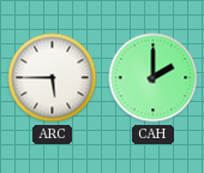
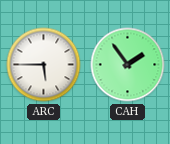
CAH: 2:00 -> 1:54
